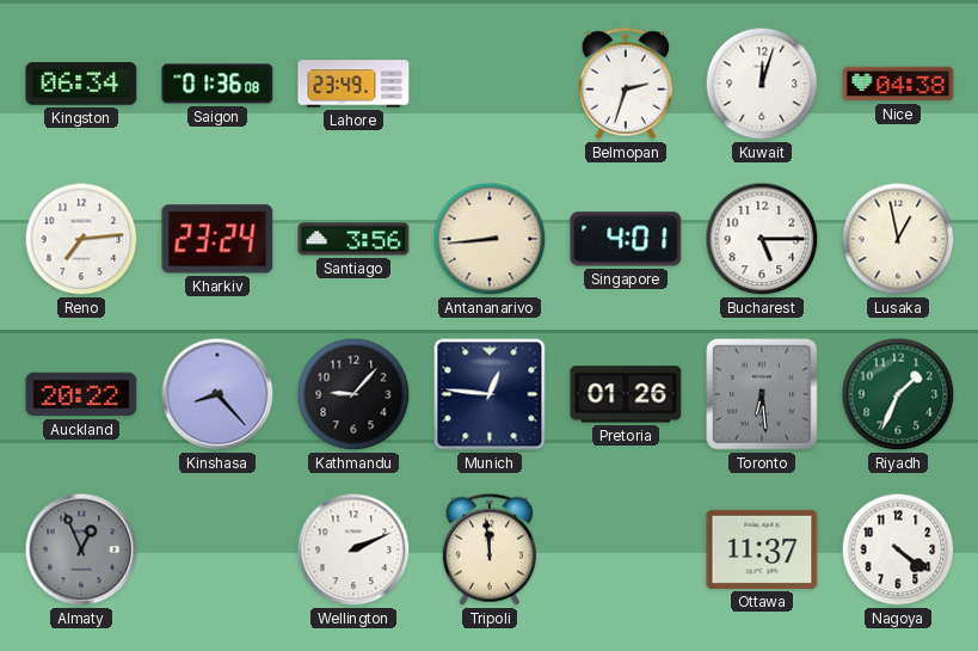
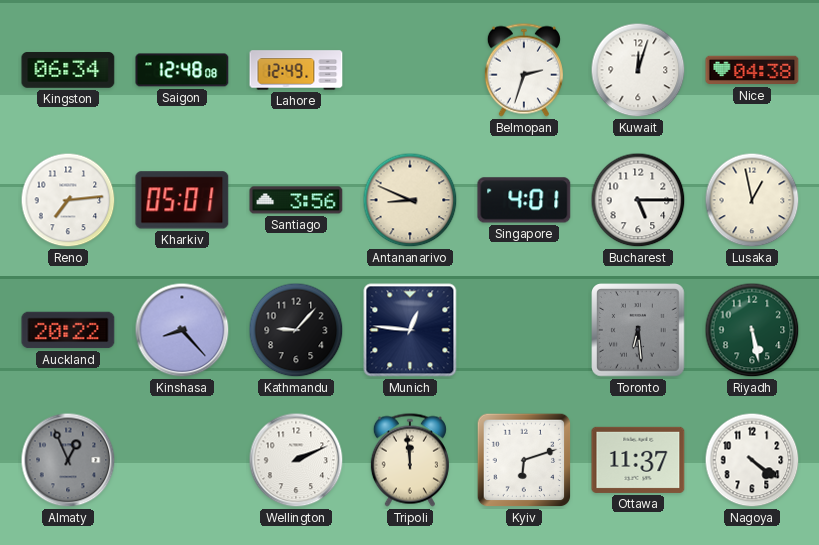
Saigon: 01:36 -> 12:48
Lahore: 23:49 -> 12:49
Kharkiv: 23:24 -> 05:01
Antananarivo: 8:44 -> 8:49
Pretoria: 01:26 -> none
Riyadh: 1:34 -> 5:28
Kyiv: none -> 6:12
